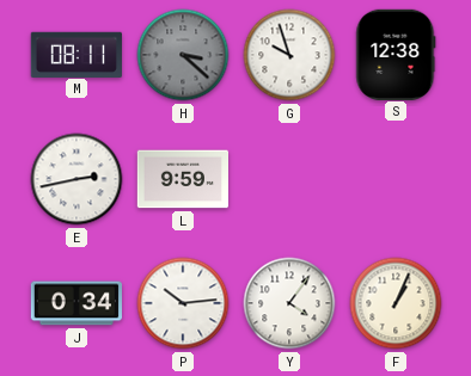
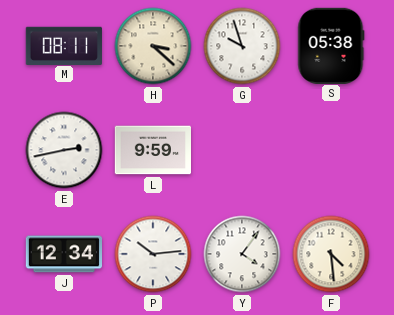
H dial: grey -> cream
S: 12:38 -> 05:38
J: 0:34 -> 12:34
F: 1:04 -> 4:29
